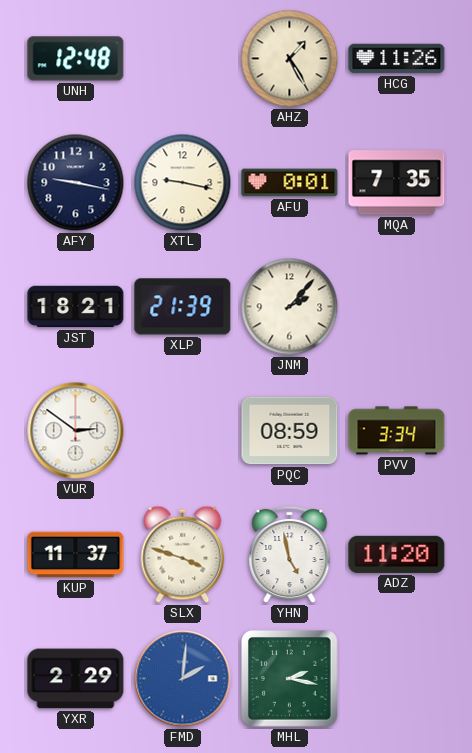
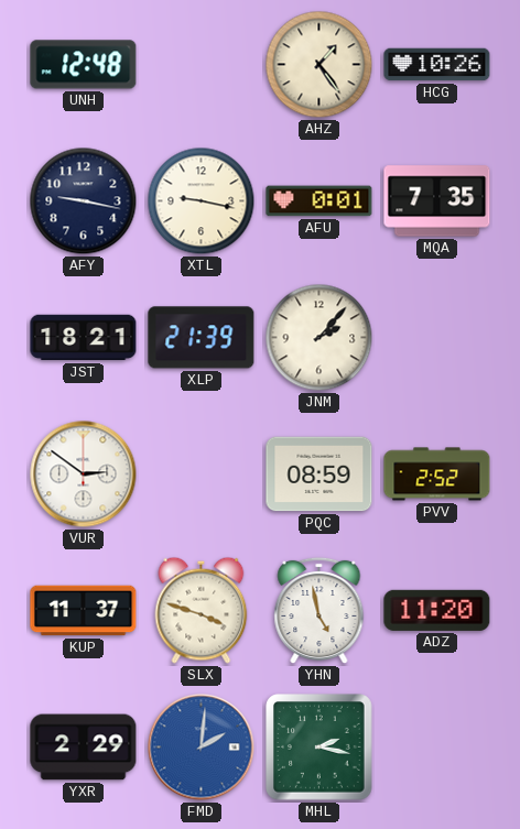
AHZ: 1:25 -> 1:24
HCG: 11:26 -> 10:26
PVV: 3:34 -> 2:52
